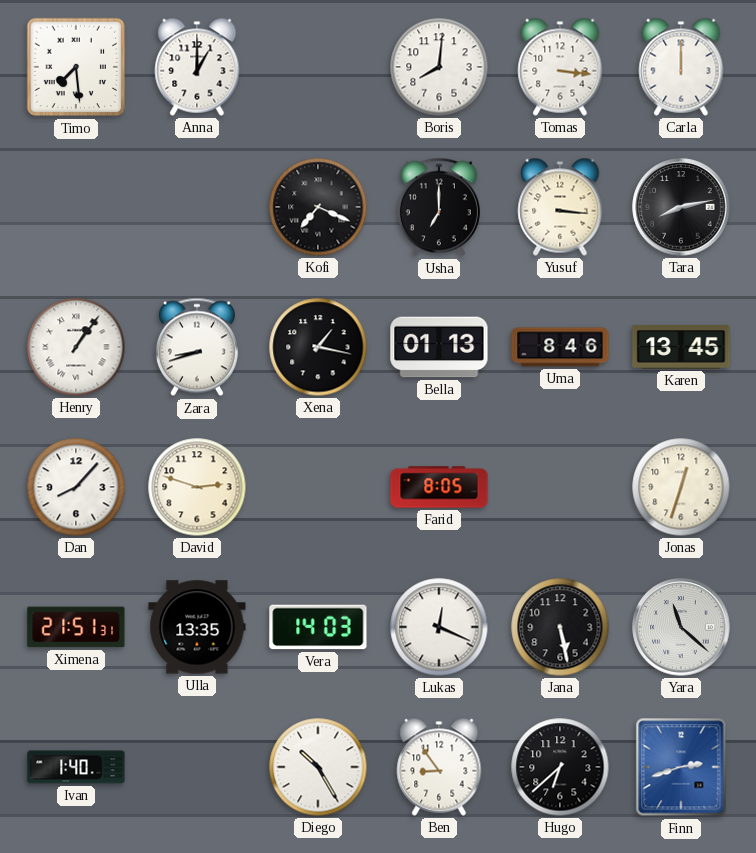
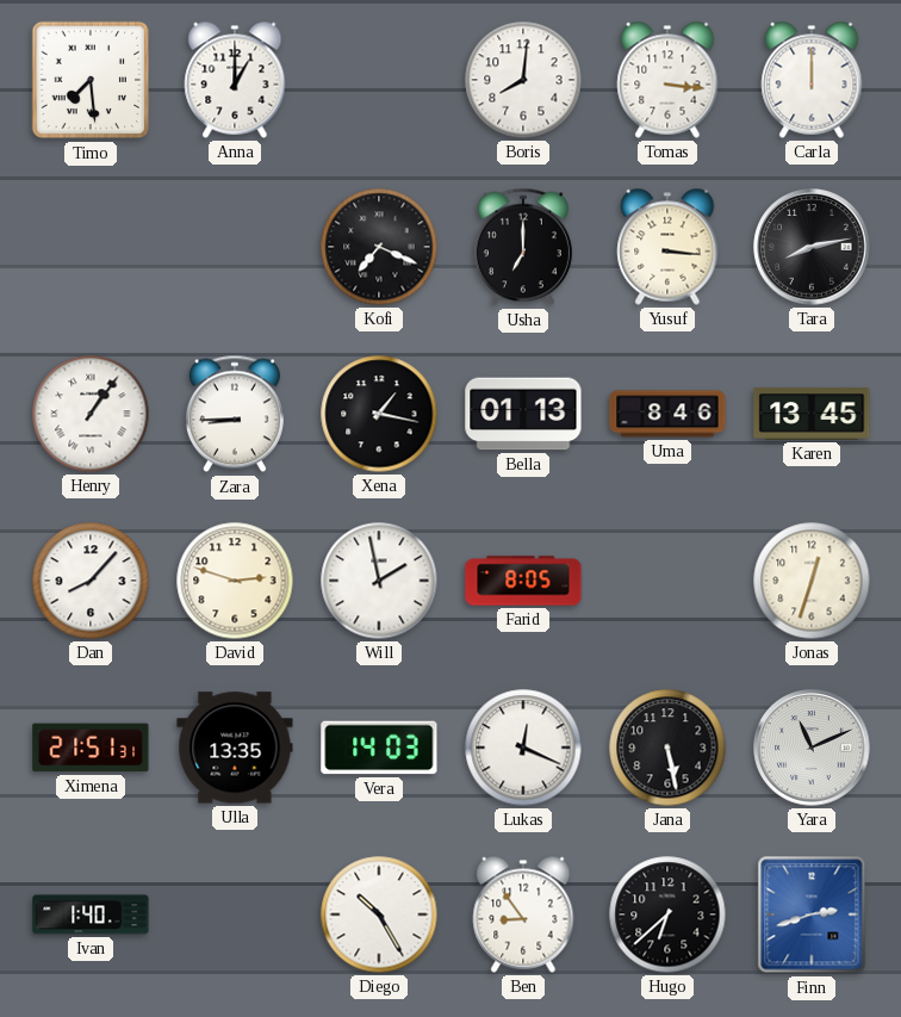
Zara: 8:42 -> 8:45
Will: none -> 1:58
Yara: 11:22 -> 11:11
